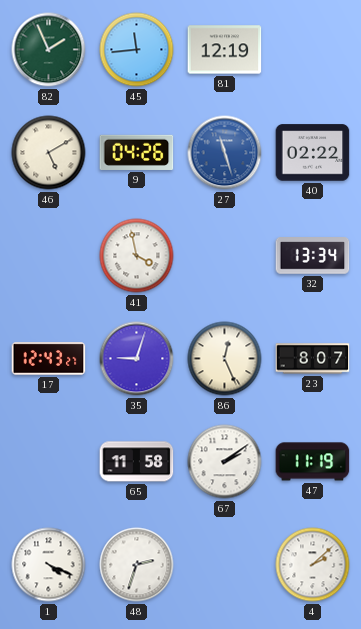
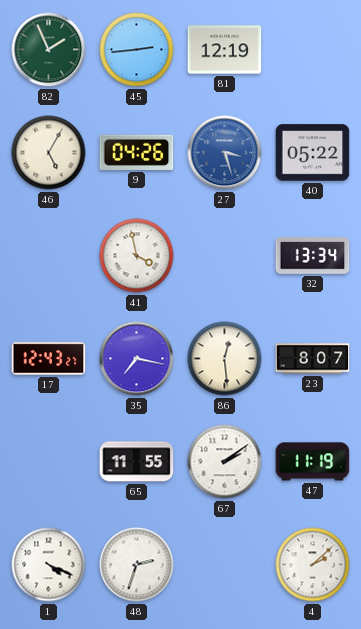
45: 11:44 -> 2:44
46: 5:10 -> 5:05
27: 11:27 -> 3:27
40: 02:22 -> 05:22
35: 9:03 -> 7:17
86: 12:26 -> 12:29
65: 11:58 -> 11:55
